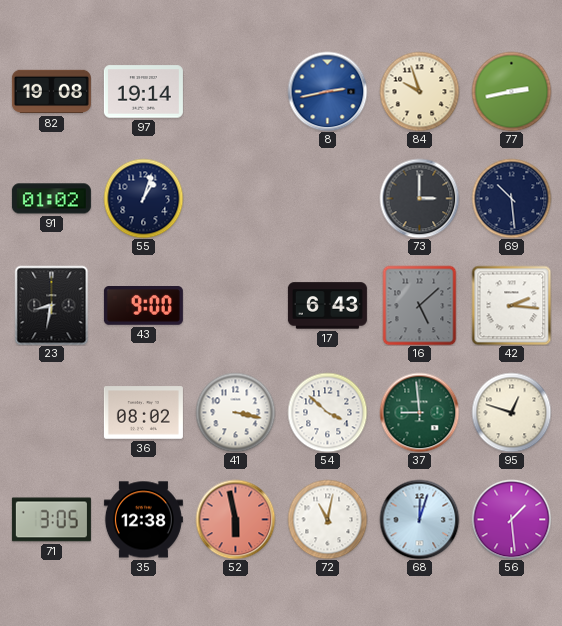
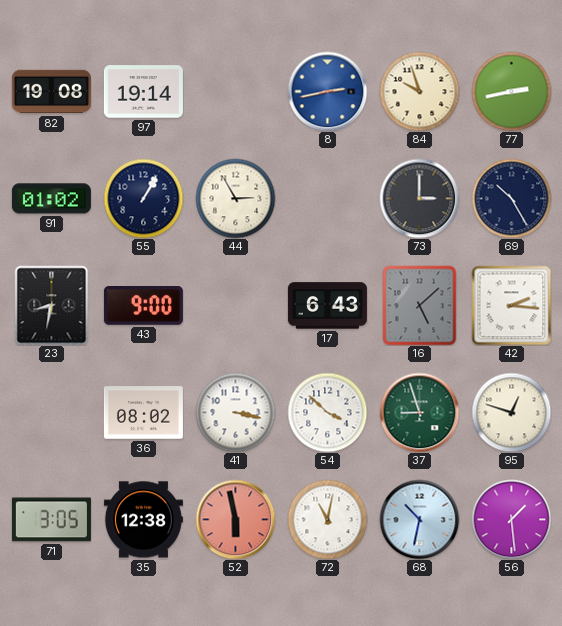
55: 1:03 -> 1:05
44: none -> 2:55
69: 10:29 -> 10:25
37: 8:59 -> 8:57
68: 12:03 -> 10:32
